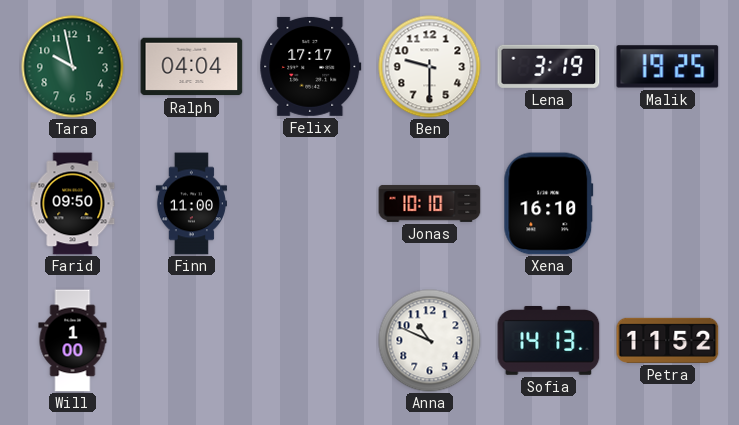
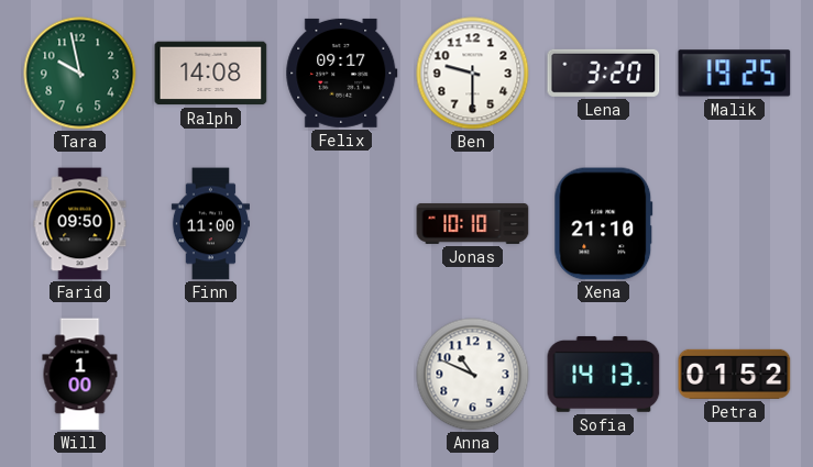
Ralph: 04:04 -> 14:08
Felix: 17:17 -> 09:17
Lena: 3:19 -> 3:20
Xena: 16:10 -> 21:10
Petra: 11:52 -> 01:52
